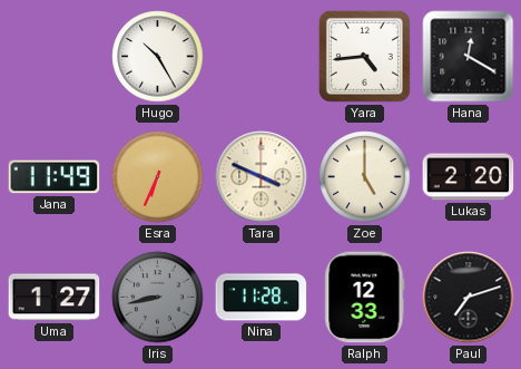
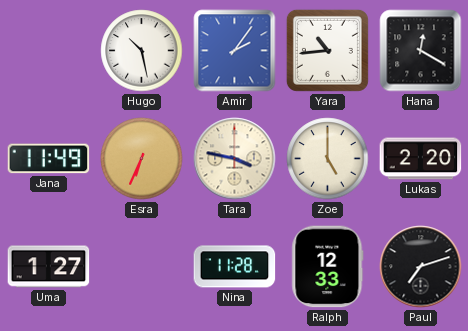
Hugo: 10:25 -> 10:28
Amir: none -> 2:06
Yara: 4:44 -> 10:44
Tara: 3:49 -> 3:47
Iris: 8:43 -> none
